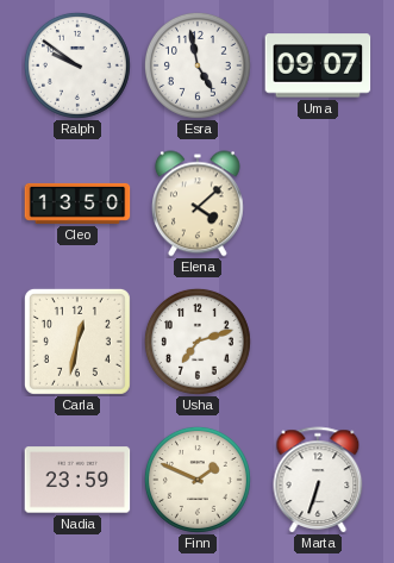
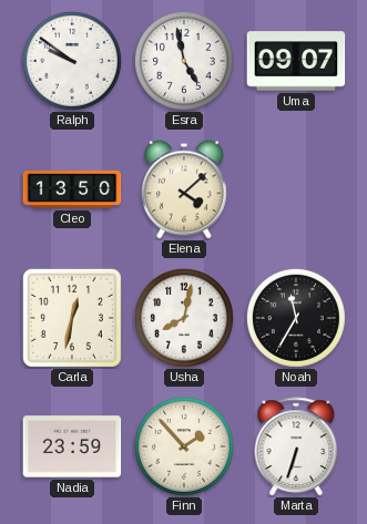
Usha: 7:12 -> 8:02
Noah: none -> 11:35
Finn: 1:49 -> 1:53
